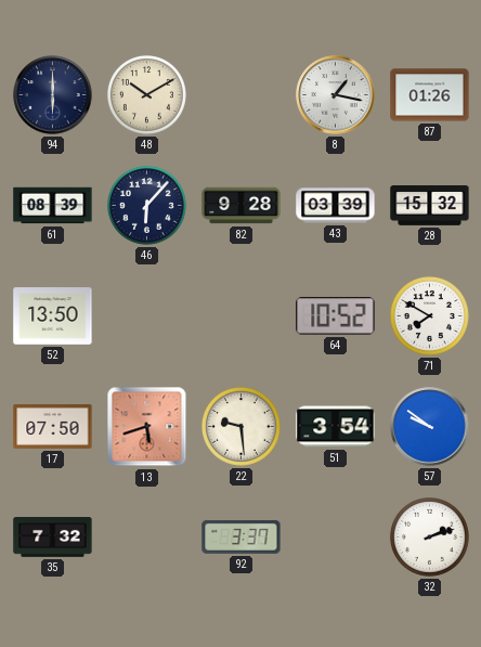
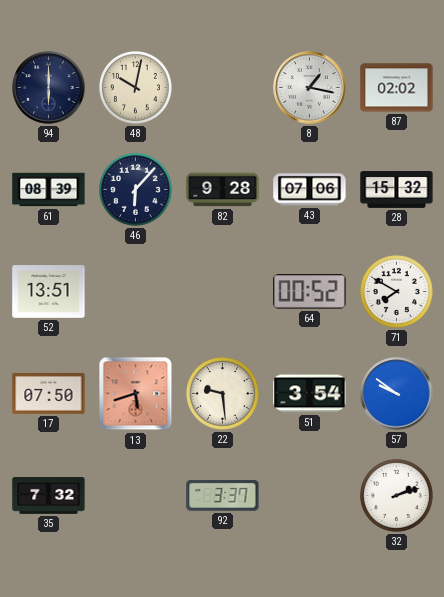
48: 10:10 -> 10:02
87: 01:26 -> 02:02
43: 03:39 -> 07:06
52: 13:50 -> 13:51
64: 10:52 -> 00:52
